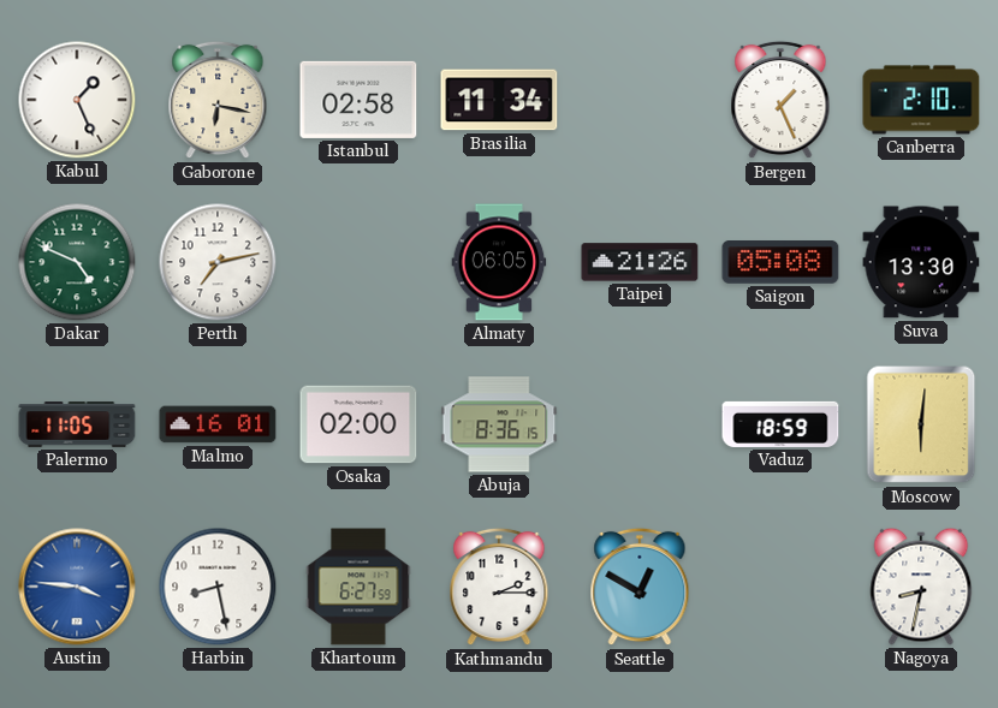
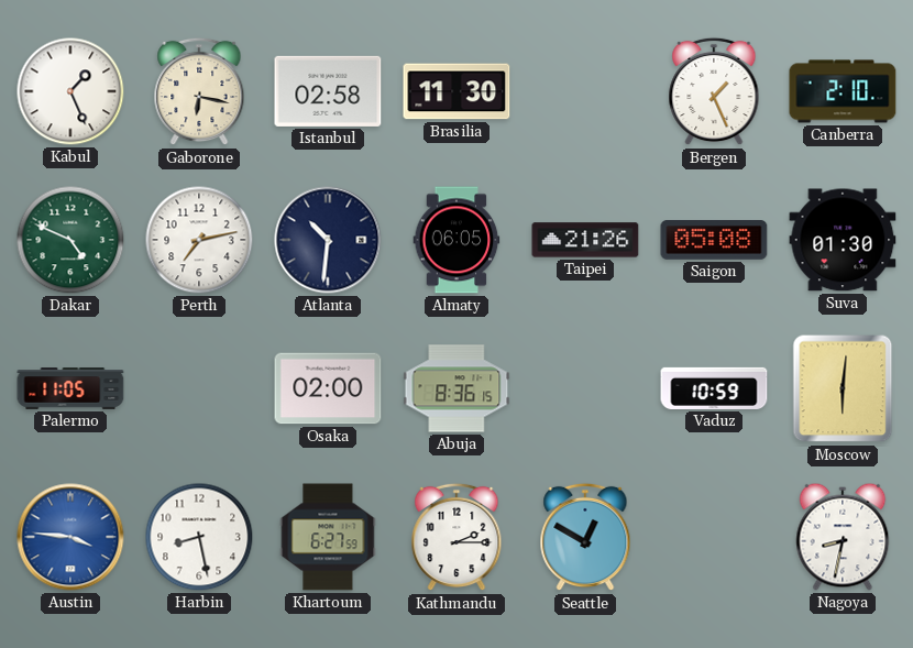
Brasilia: 11:34 -> 11:30
Atlanta: none -> 10:31
Suva: 13:30 -> 01:30
Malmo: 16:01 -> none
Vaduz: 18:59 -> 10:59
